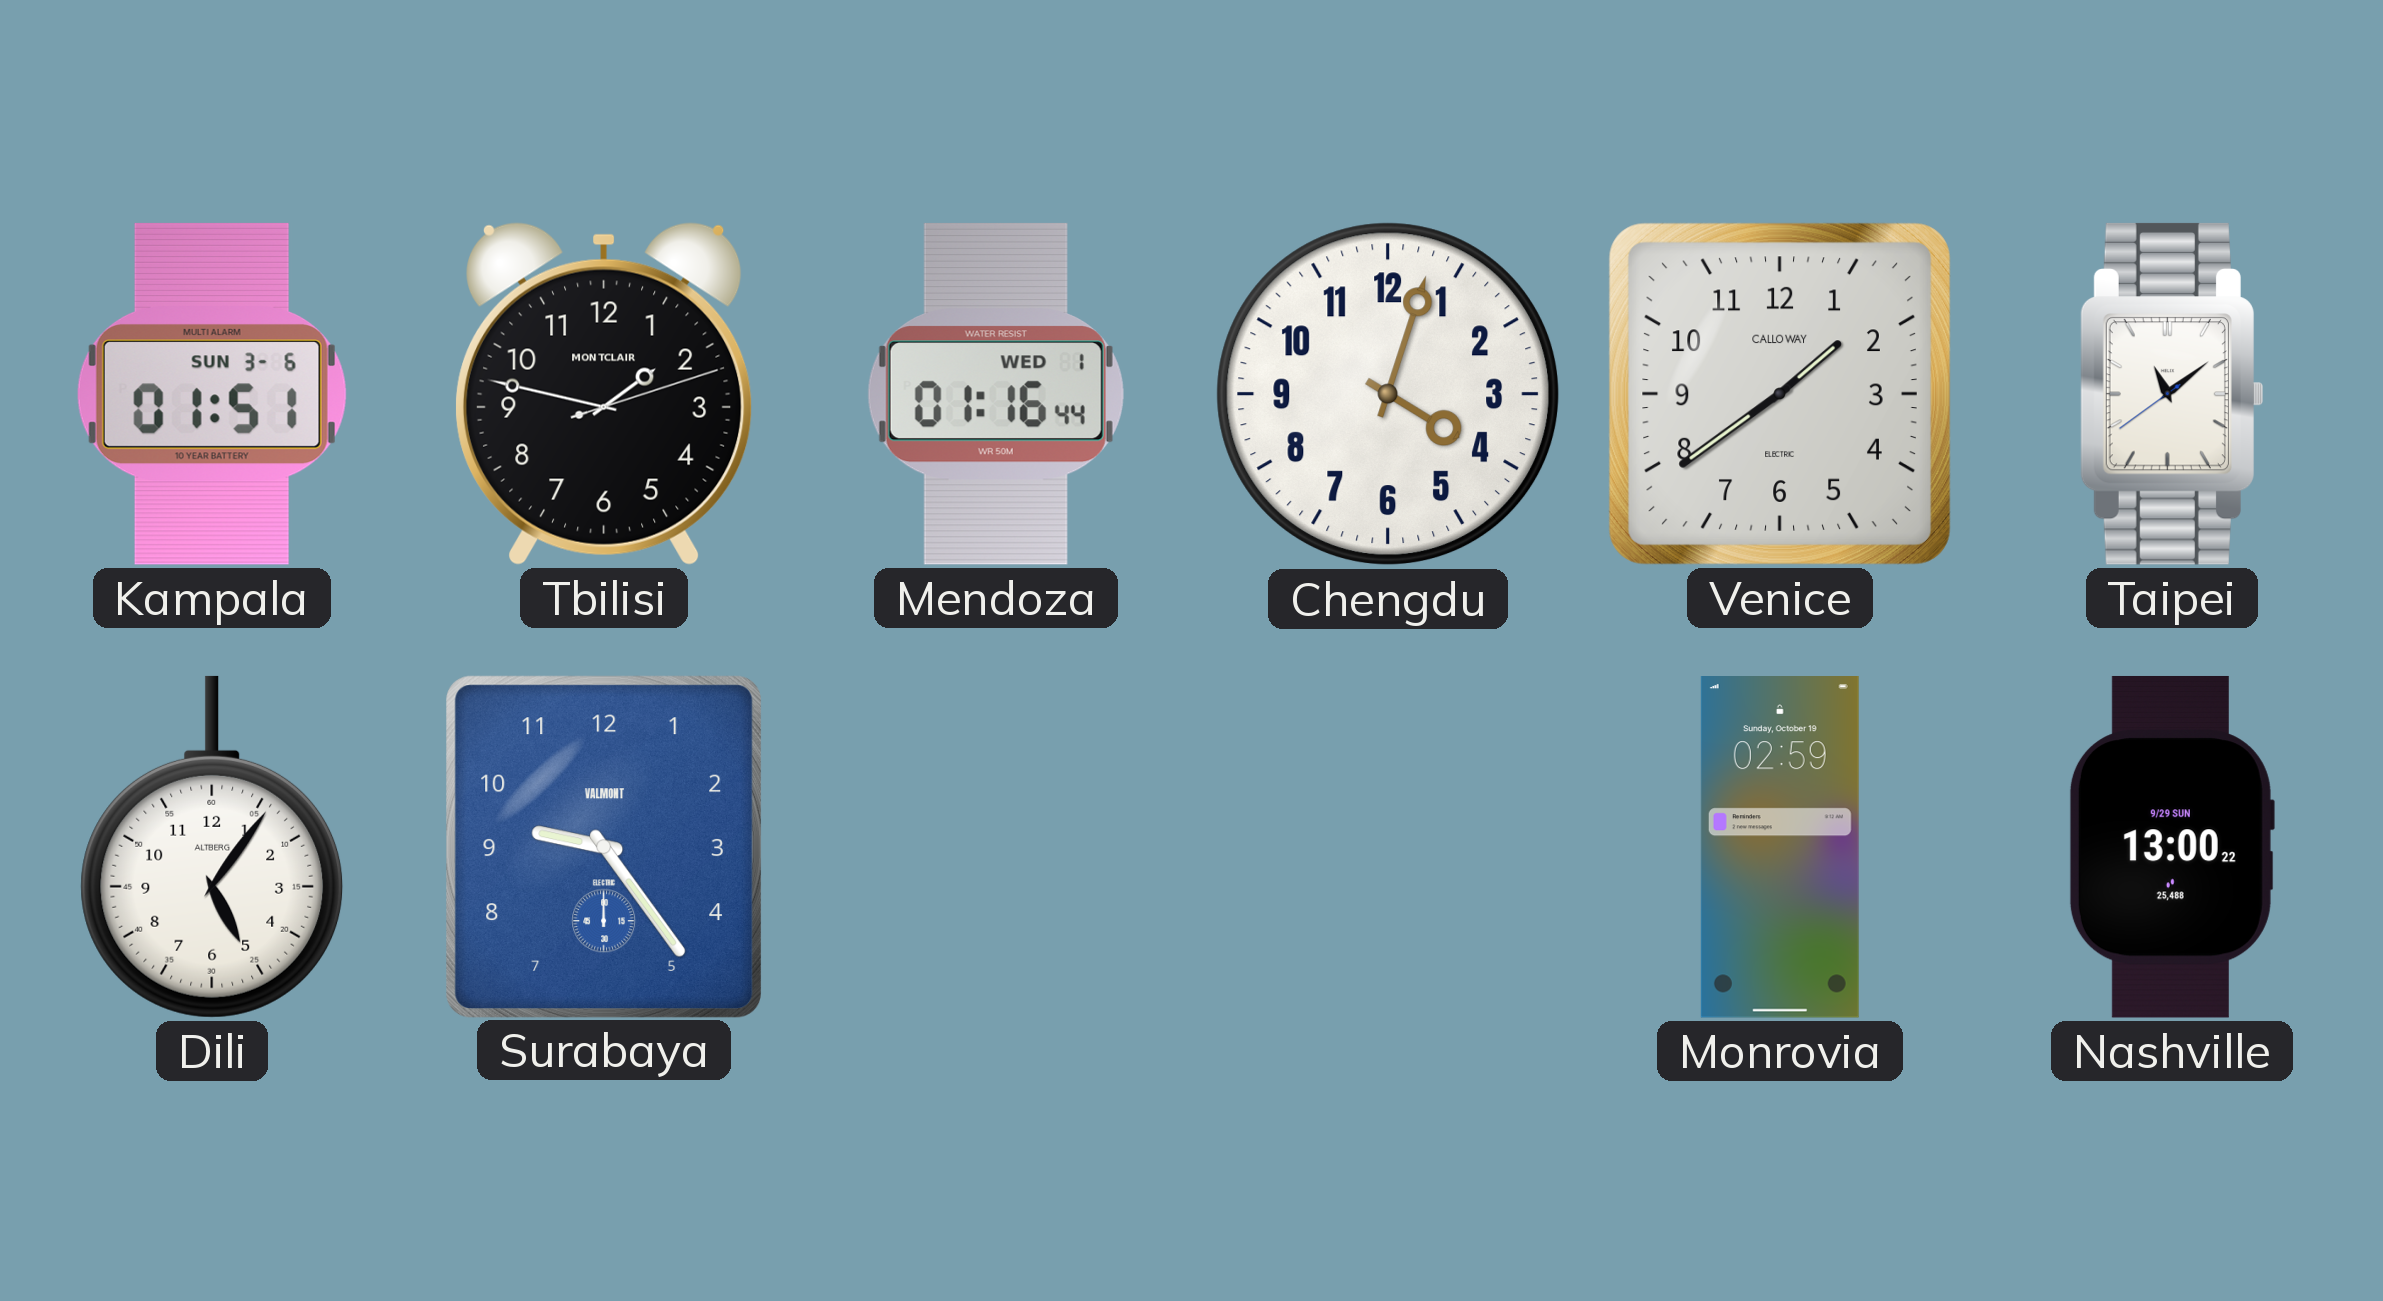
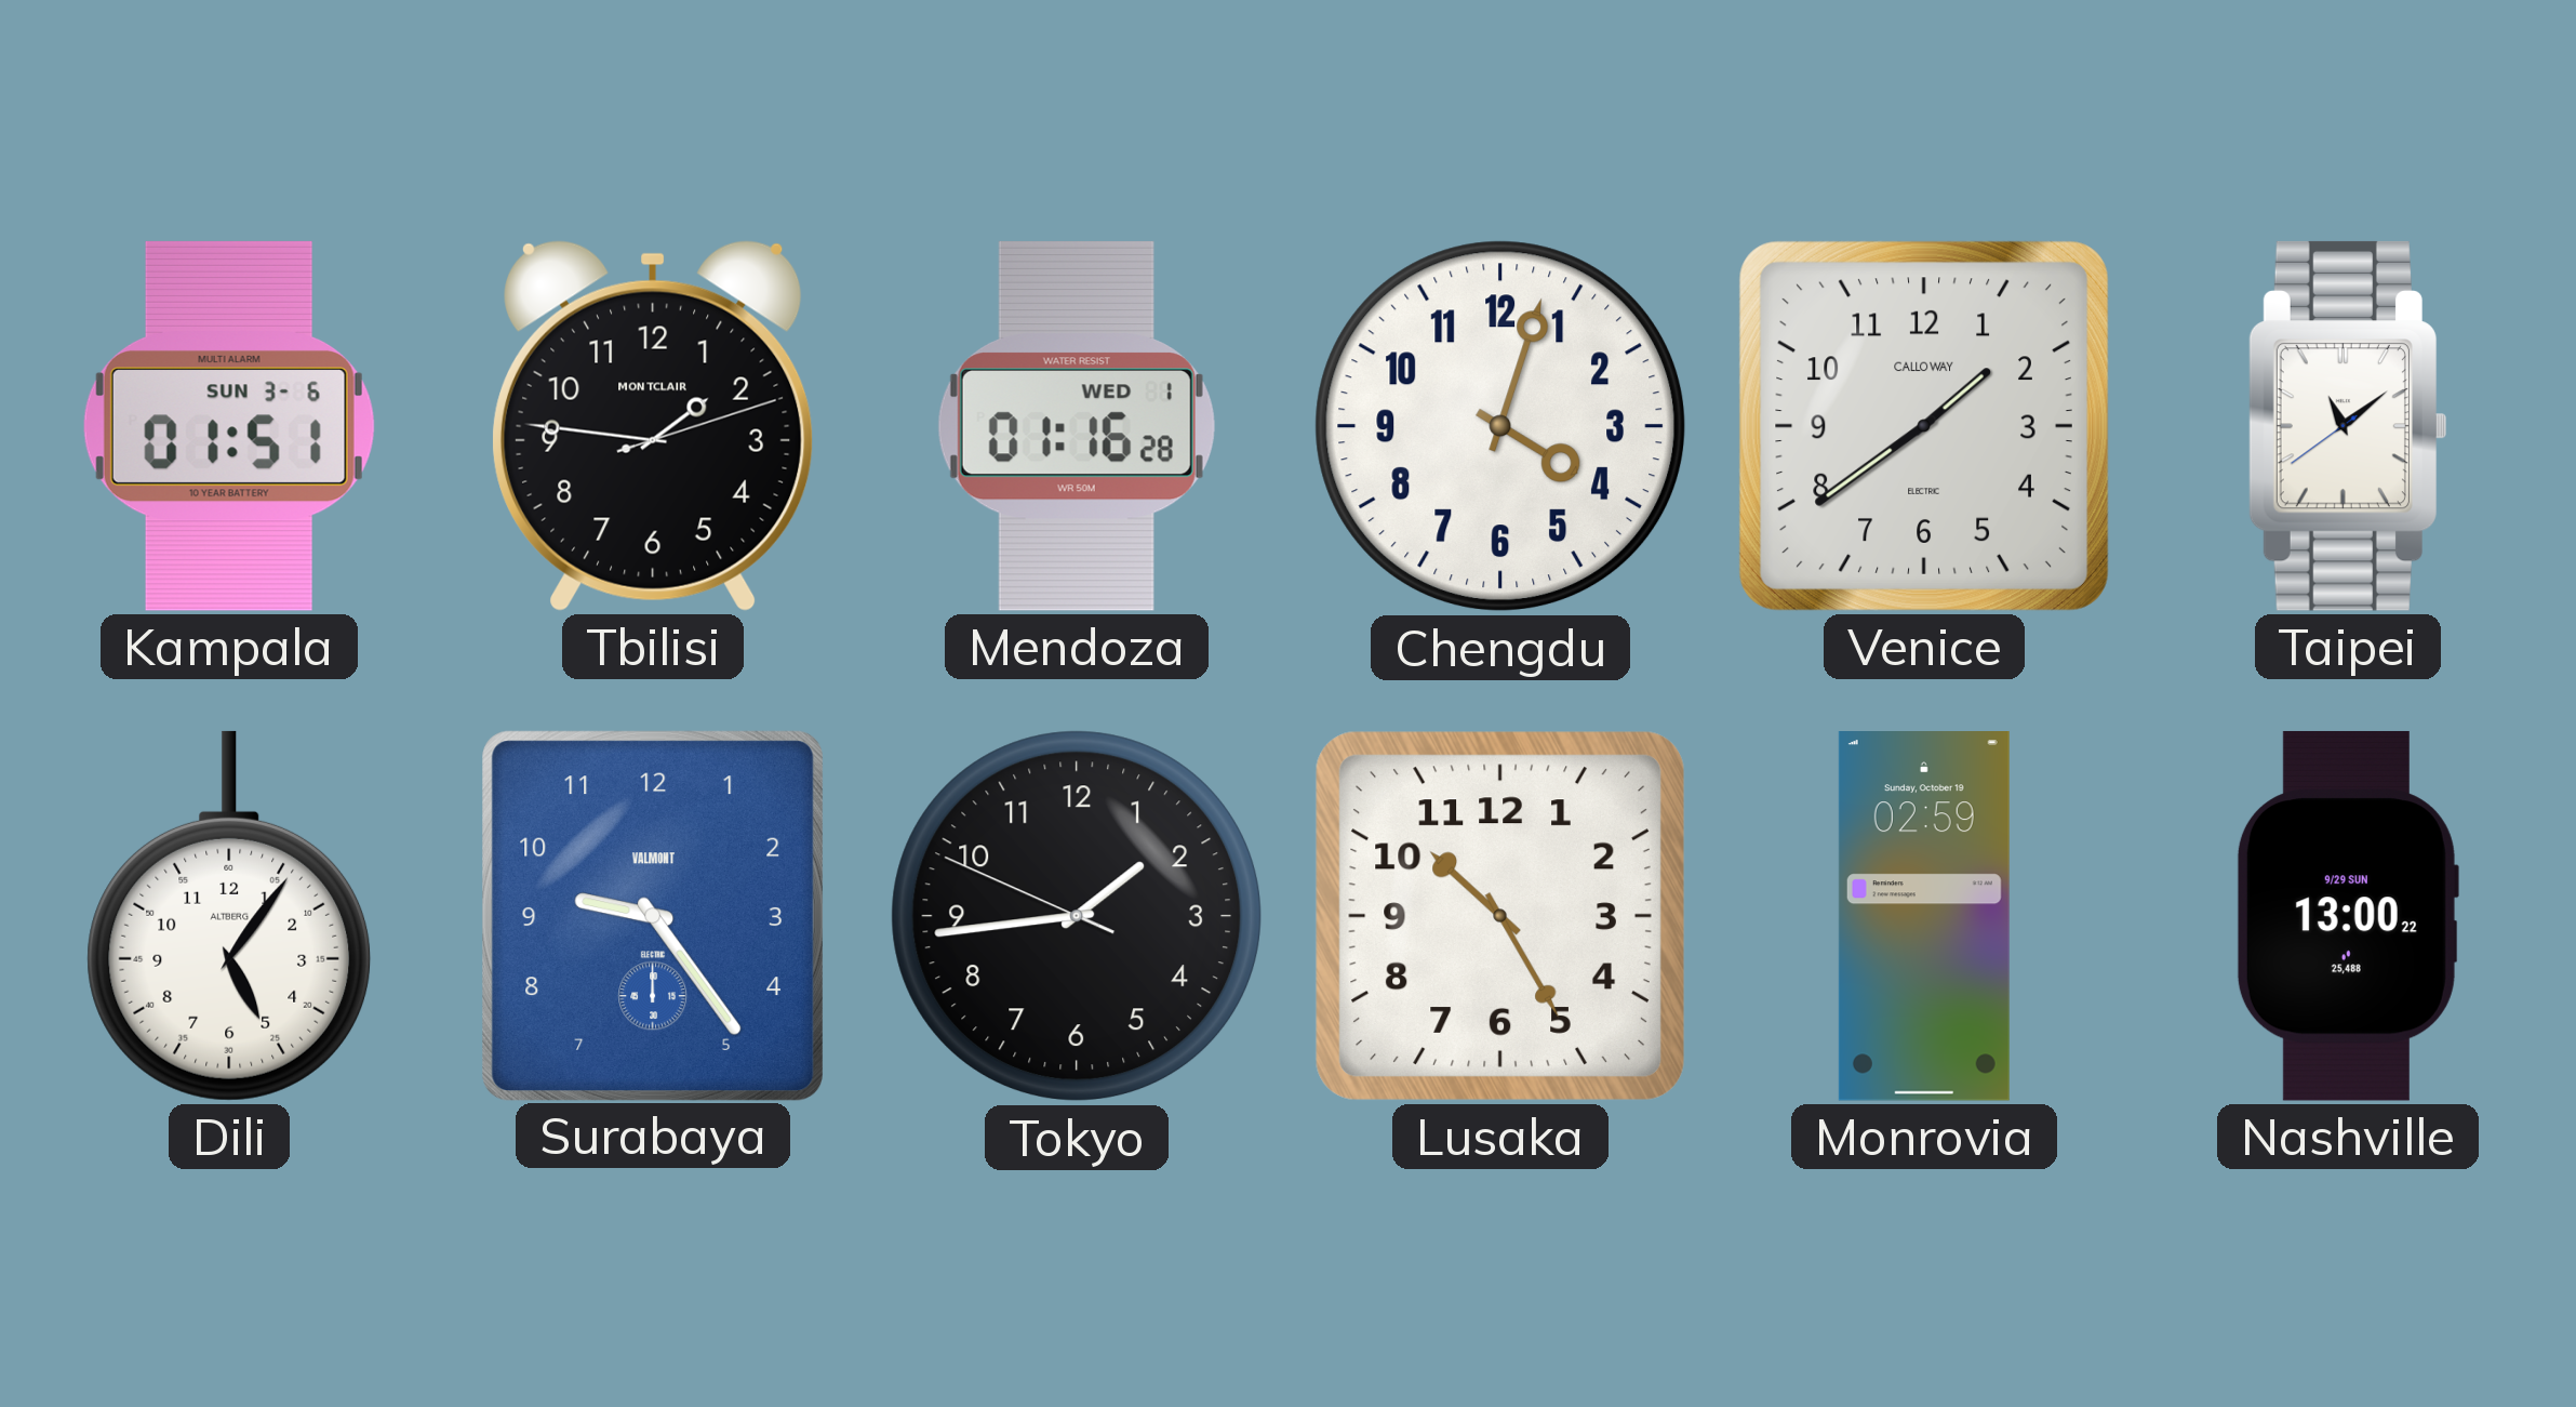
Tbilisi: 1:47 -> 1:46
Mendoza: 01:16:44 -> 01:16:28
Tokyo: none -> 1:43
Lusaka: none -> 10:25
